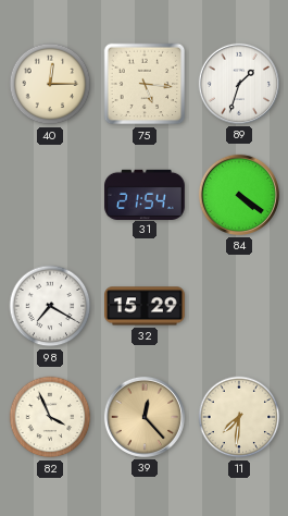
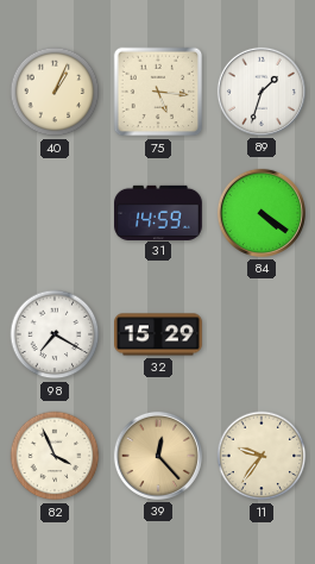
40: 12:15 -> 1:04
31: 21:54 -> 14:59
11: 7:31 -> 9:36
